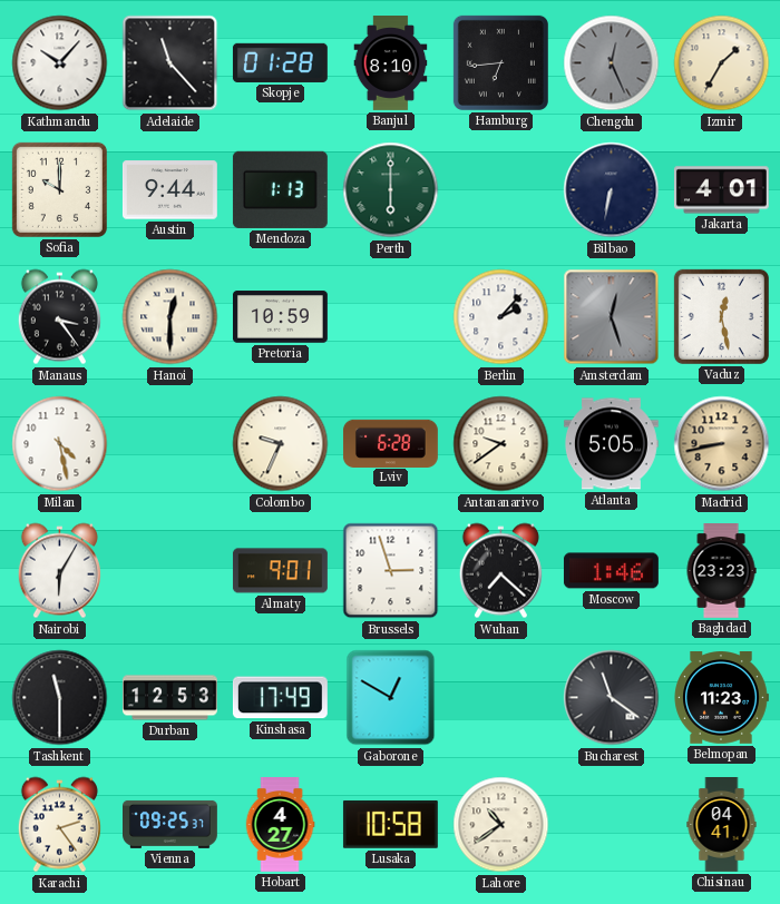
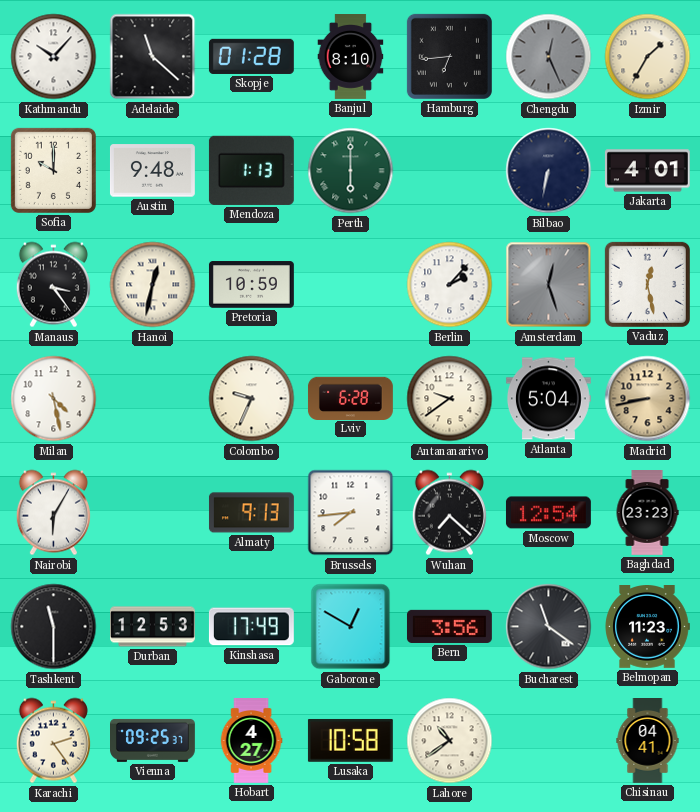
Adelaide: 11:23 -> 11:22
Austin: 9:44 -> 9:48
Hanoi: 12:30 -> 12:32
Atlanta: 5:05 -> 5:04
Almaty: 9:01 -> 9:13
Brussels: 2:57 -> 7:44
Moscow: 1:46 -> 12:54
Bern: none -> 3:56
